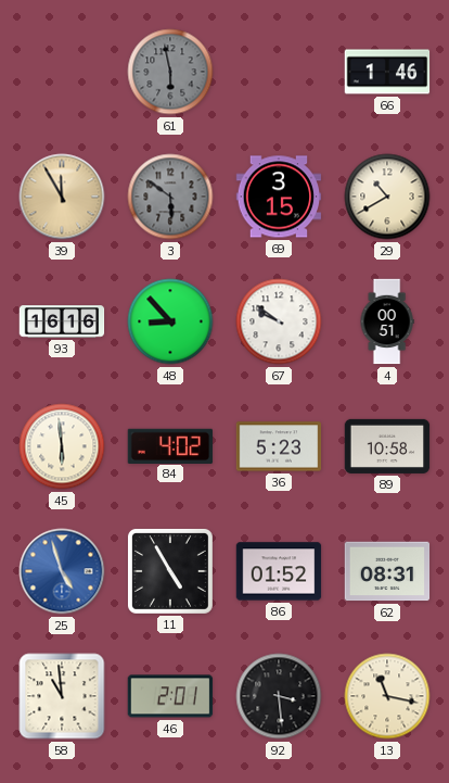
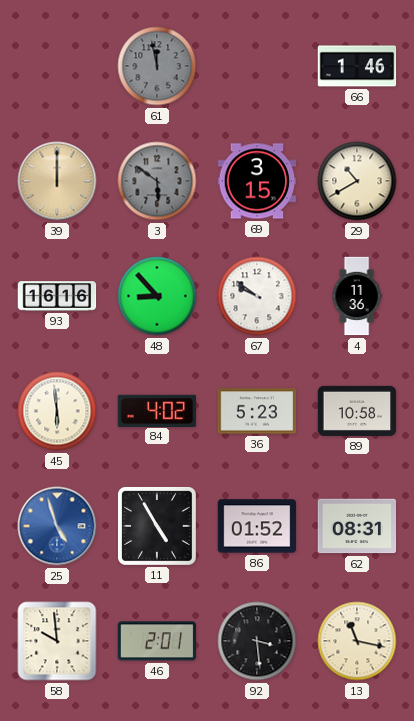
61: 5:58 -> 11:58
39: 11:55 -> 12:00
4: 00:51 -> 11:36
58: 10:59 -> 9:59
